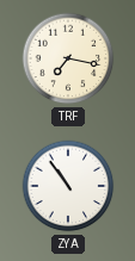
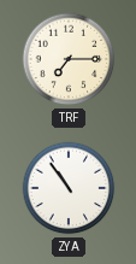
TRF: 7:17 -> 7:15
